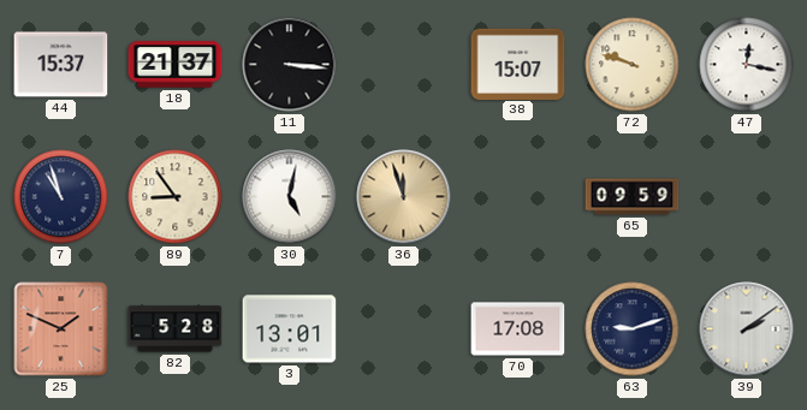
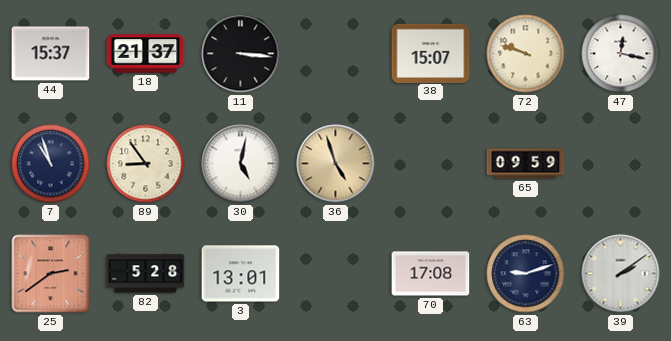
36: 11:57 -> 4:57
25: 1:49 -> 2:39
